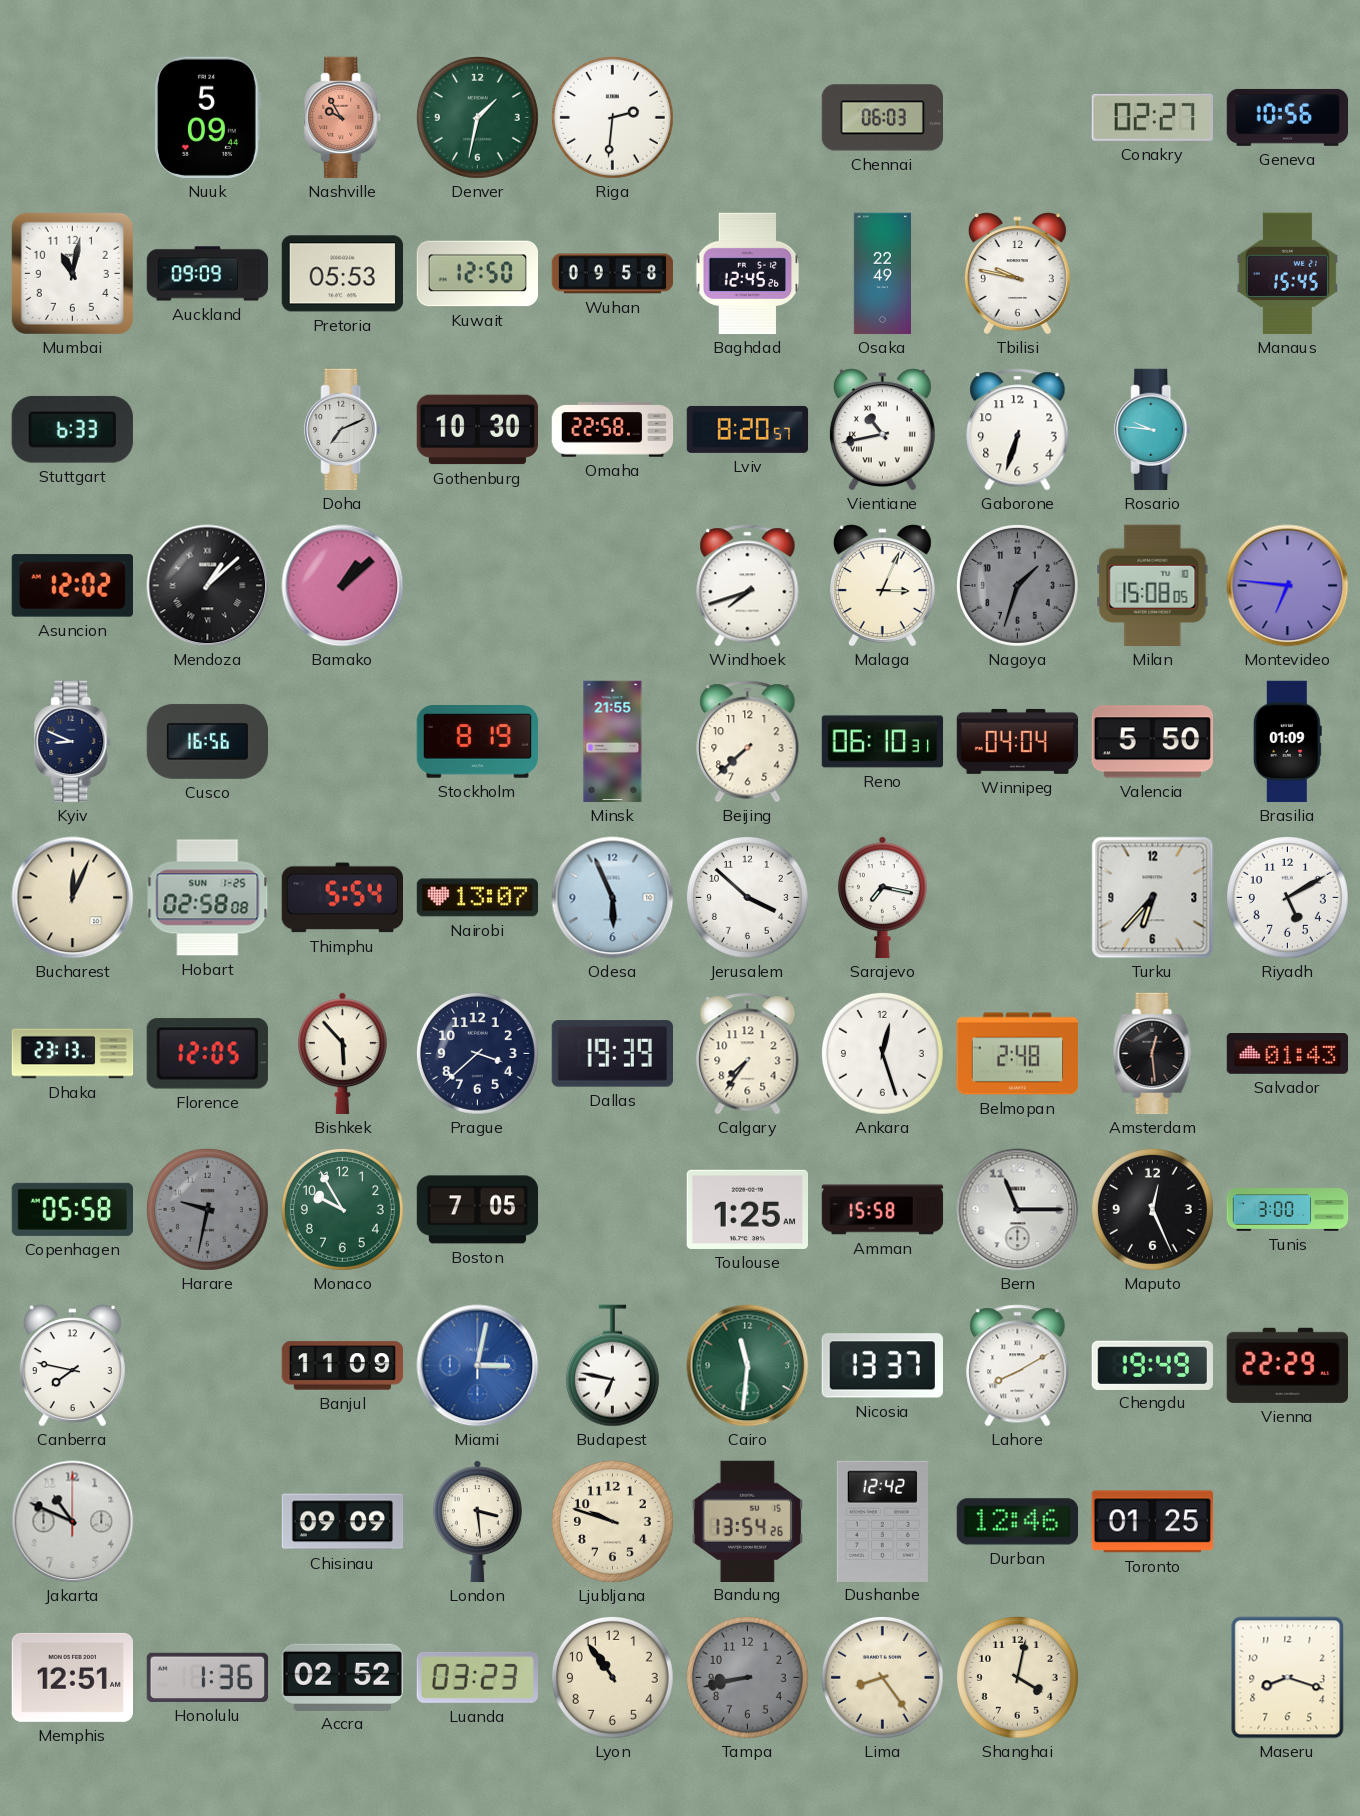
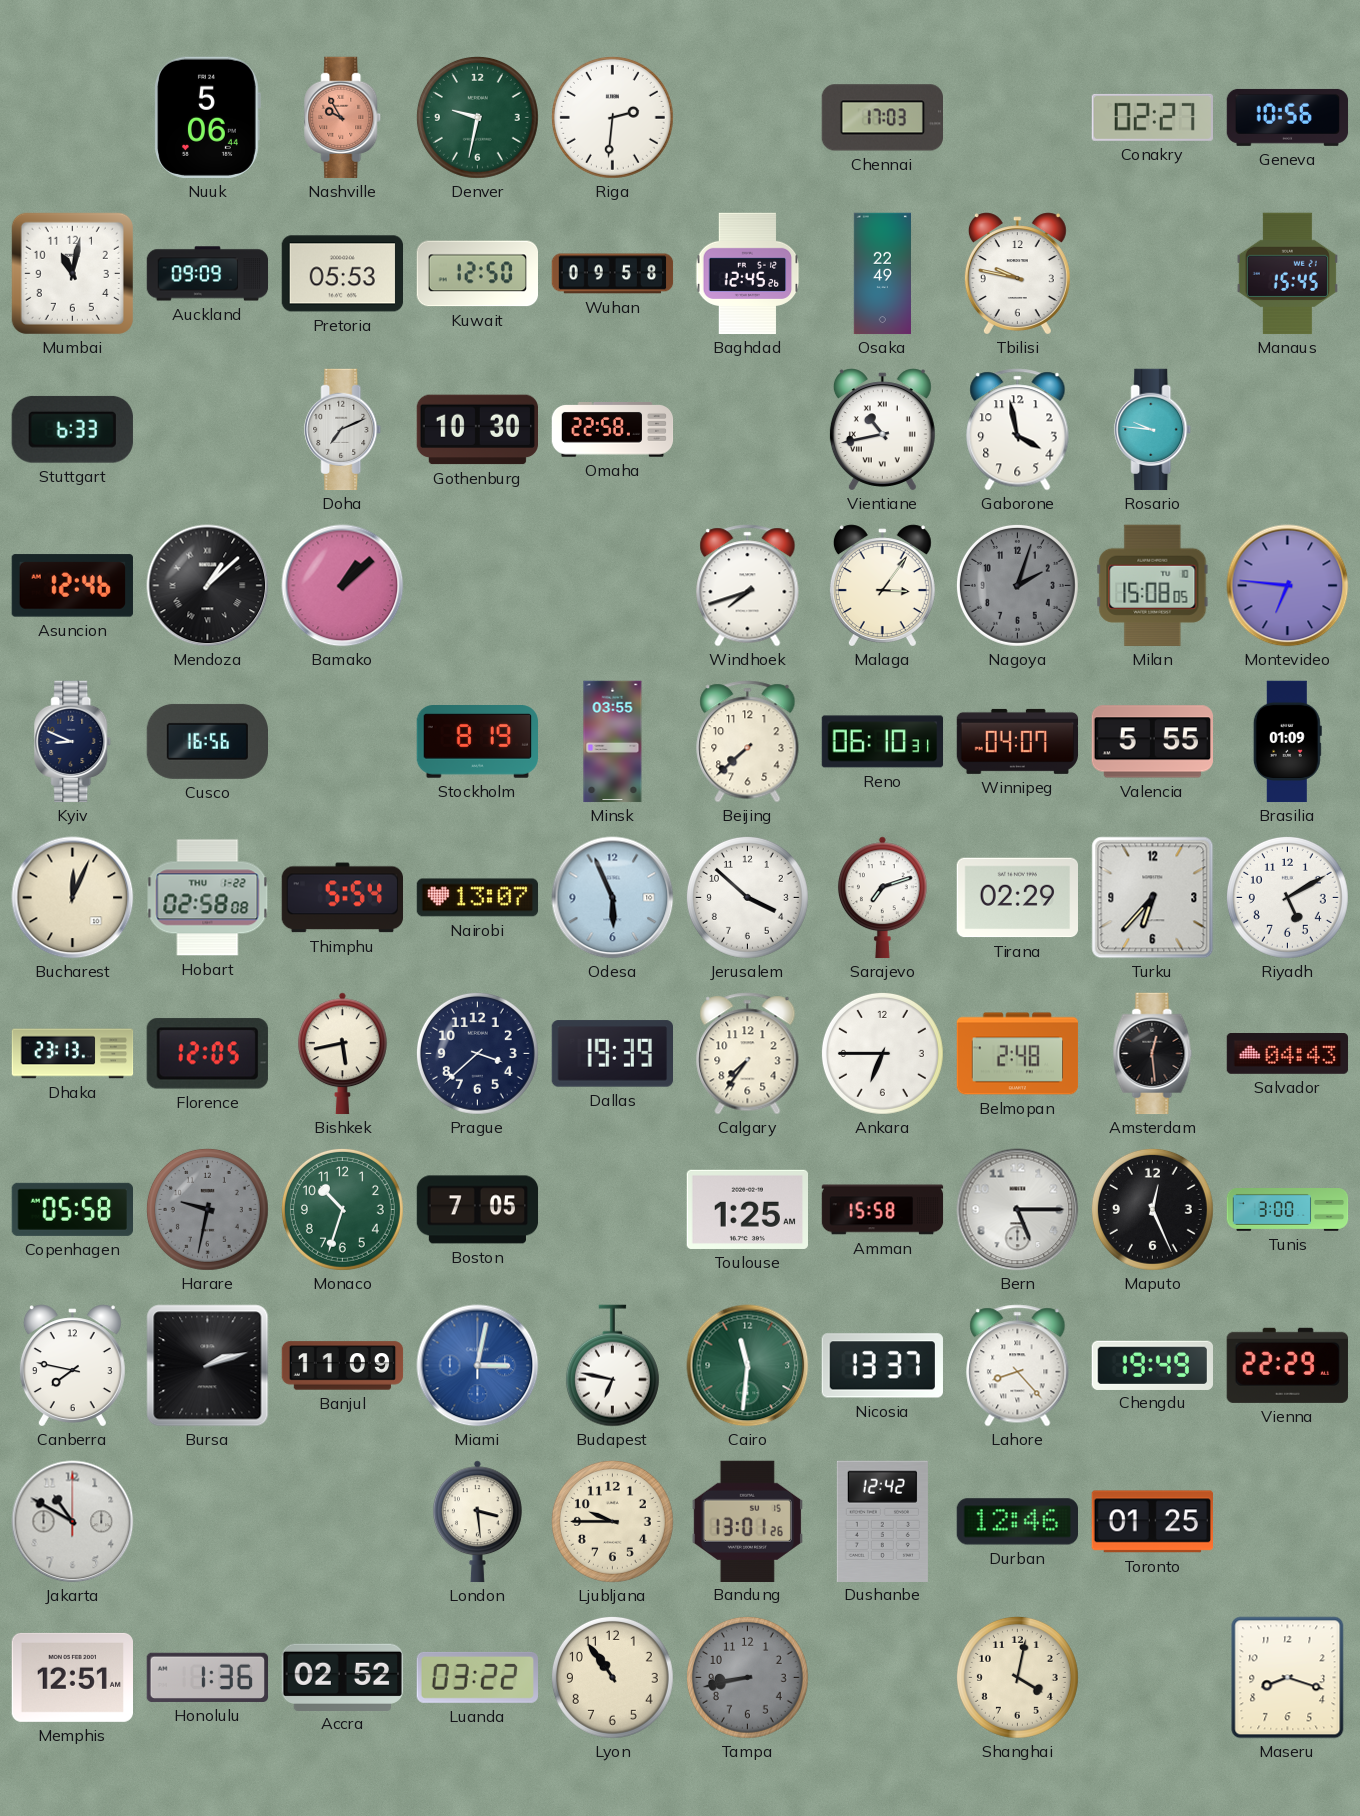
Nuuk: 5:09 -> 5:06
Denver: 1:32 -> 9:32
Chennai: 06:03 -> 17:03
Lviv: 8:20 -> none
Gaborone: 6:33 -> 3:58
Asuncion: 12:02 -> 12:46
Malaga: 3:04 -> 3:06
Nagoya: 1:33 -> 2:03
Minsk: 21:55 -> 03:55
Winnipeg: 04:04 -> 04:07
Valencia: 5:50 -> 5:55
Hobart date: SUN 1-25 -> THU 1-22
Sarajevo: 7:17 -> 7:12
Tirana: none -> 02:29
Bishkek: 5:53 -> 5:43
Ankara: 12:27 -> 6:45
Salvador: 01:43 -> 04:43
Monaco: 9:55 -> 10:33
Bern: 11:15 -> 5:15
Bursa: none -> 2:12
Lahore: 8:10 -> 8:23
Jakarta: 10:49 -> 10:50
Chisinau: 09:09 -> none
Ljubljana: 9:48 -> 9:45
Bandung: 13:54 -> 13:01
Luanda: 03:23 -> 03:22
Lima: 8:24 -> none
